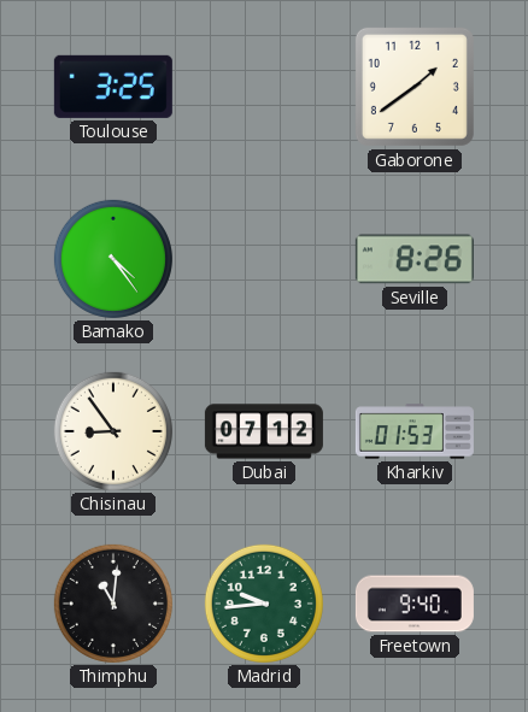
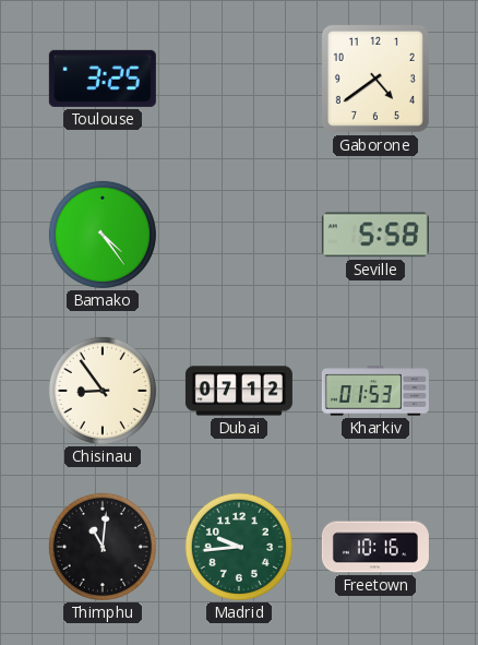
Gaborone: 1:39 -> 4:39
Seville: 8:26 -> 5:58
Freetown: 9:40 -> 10:16
